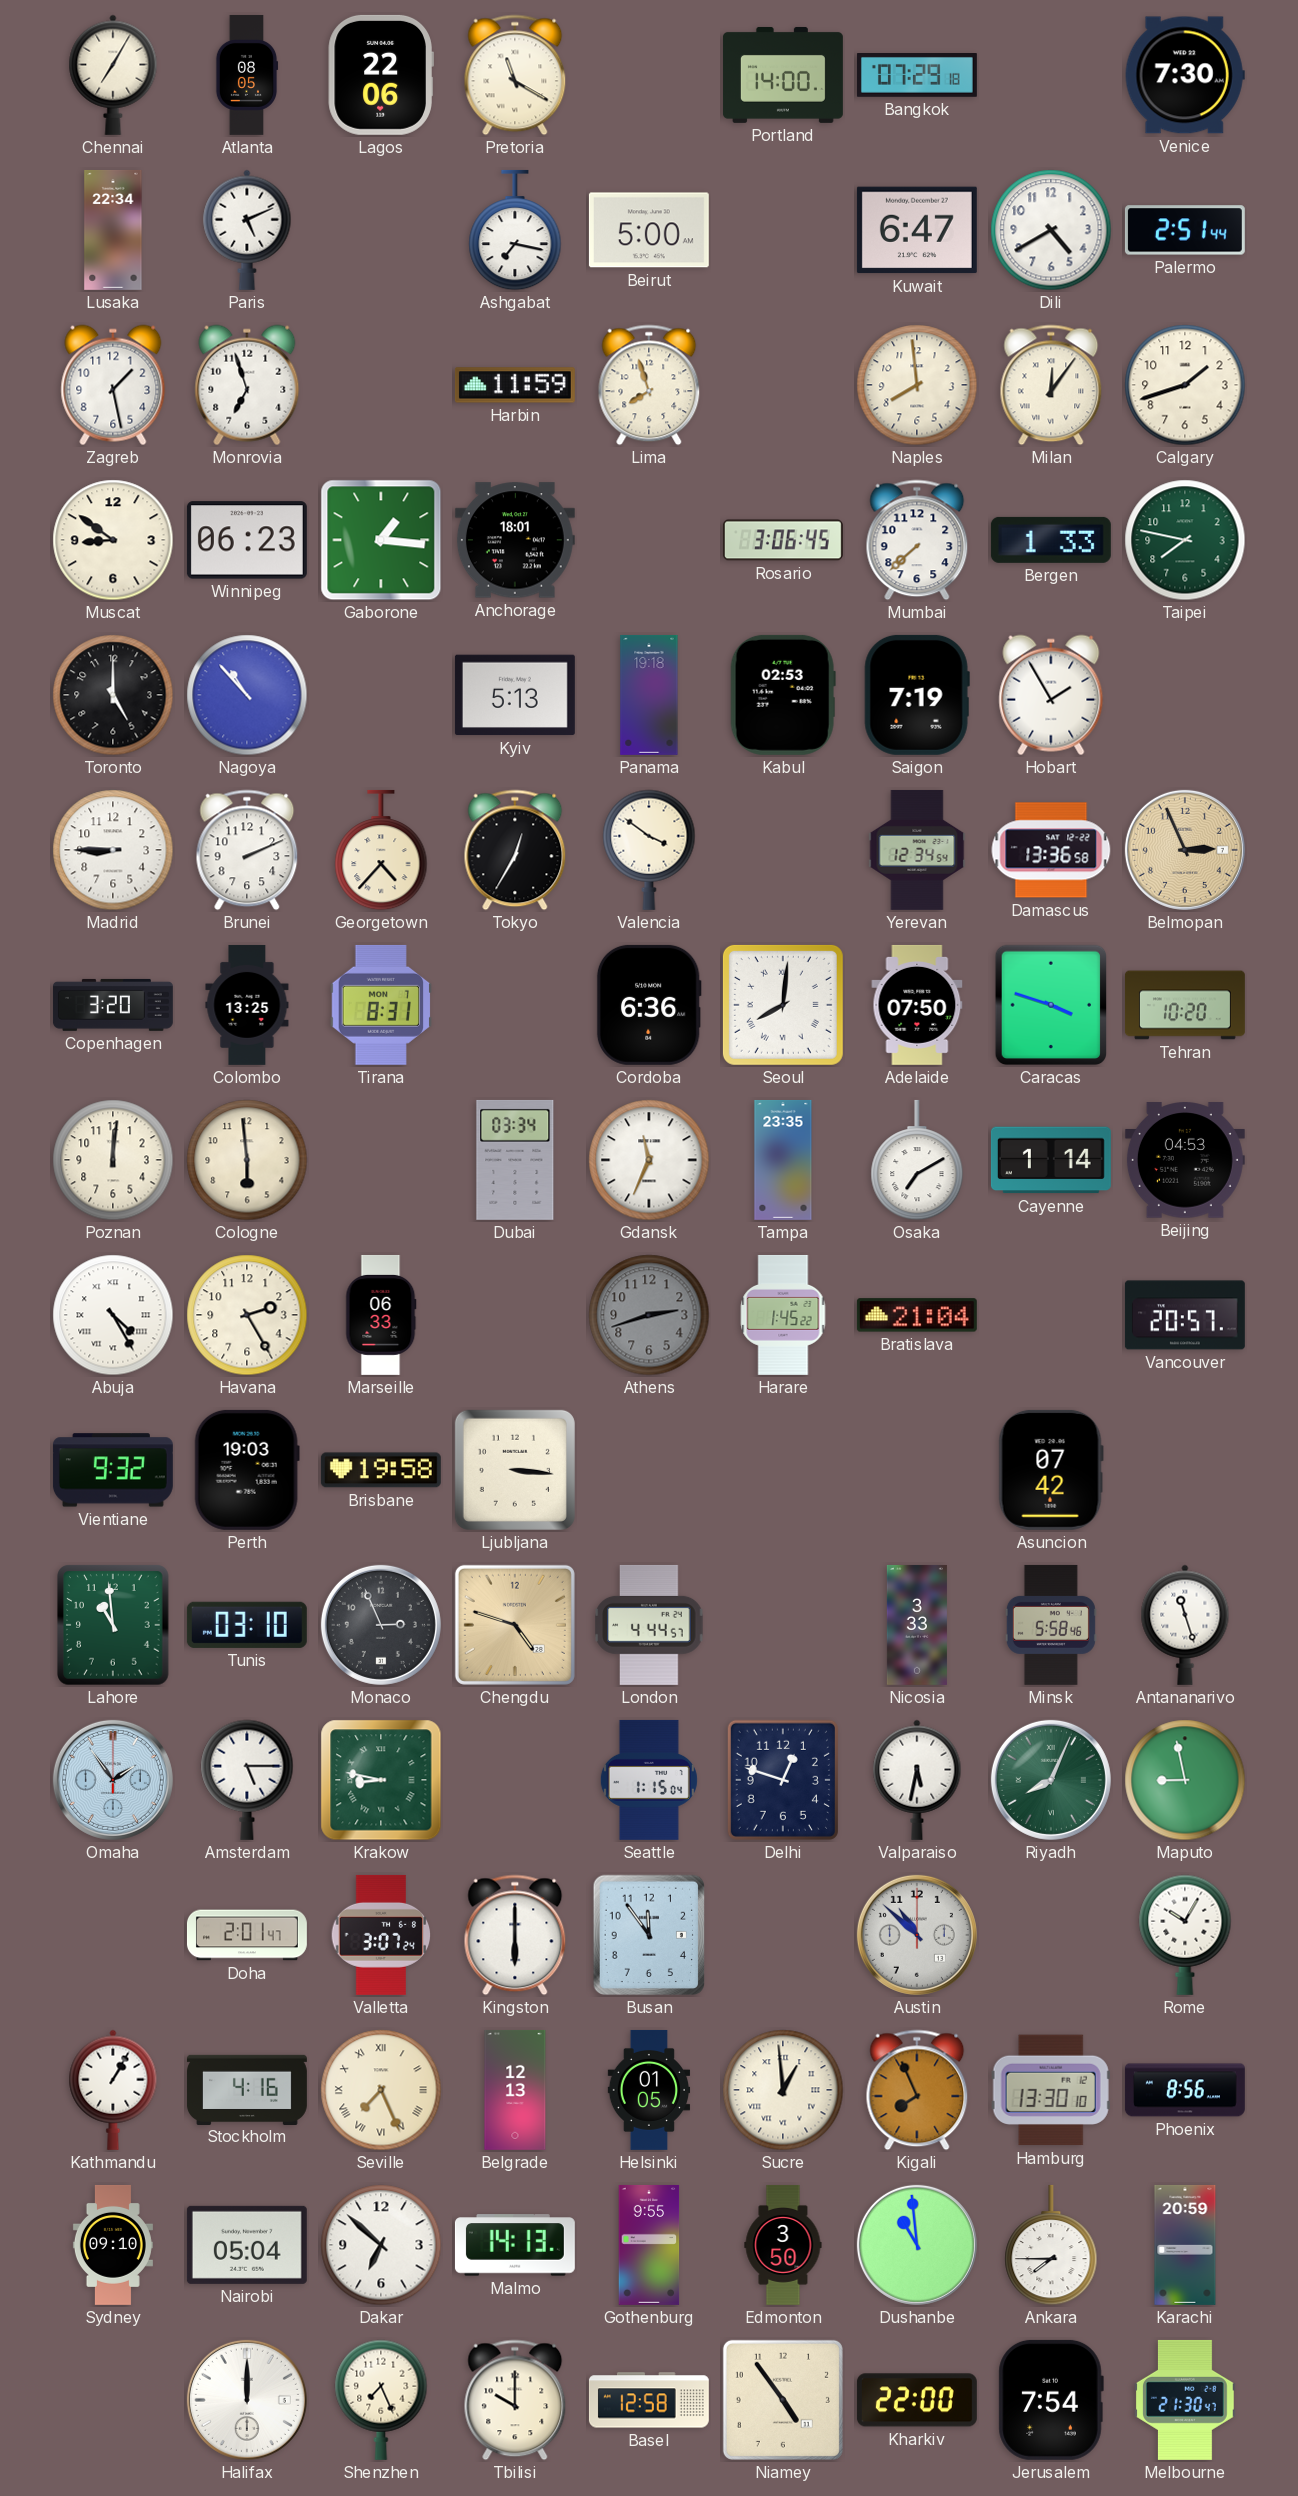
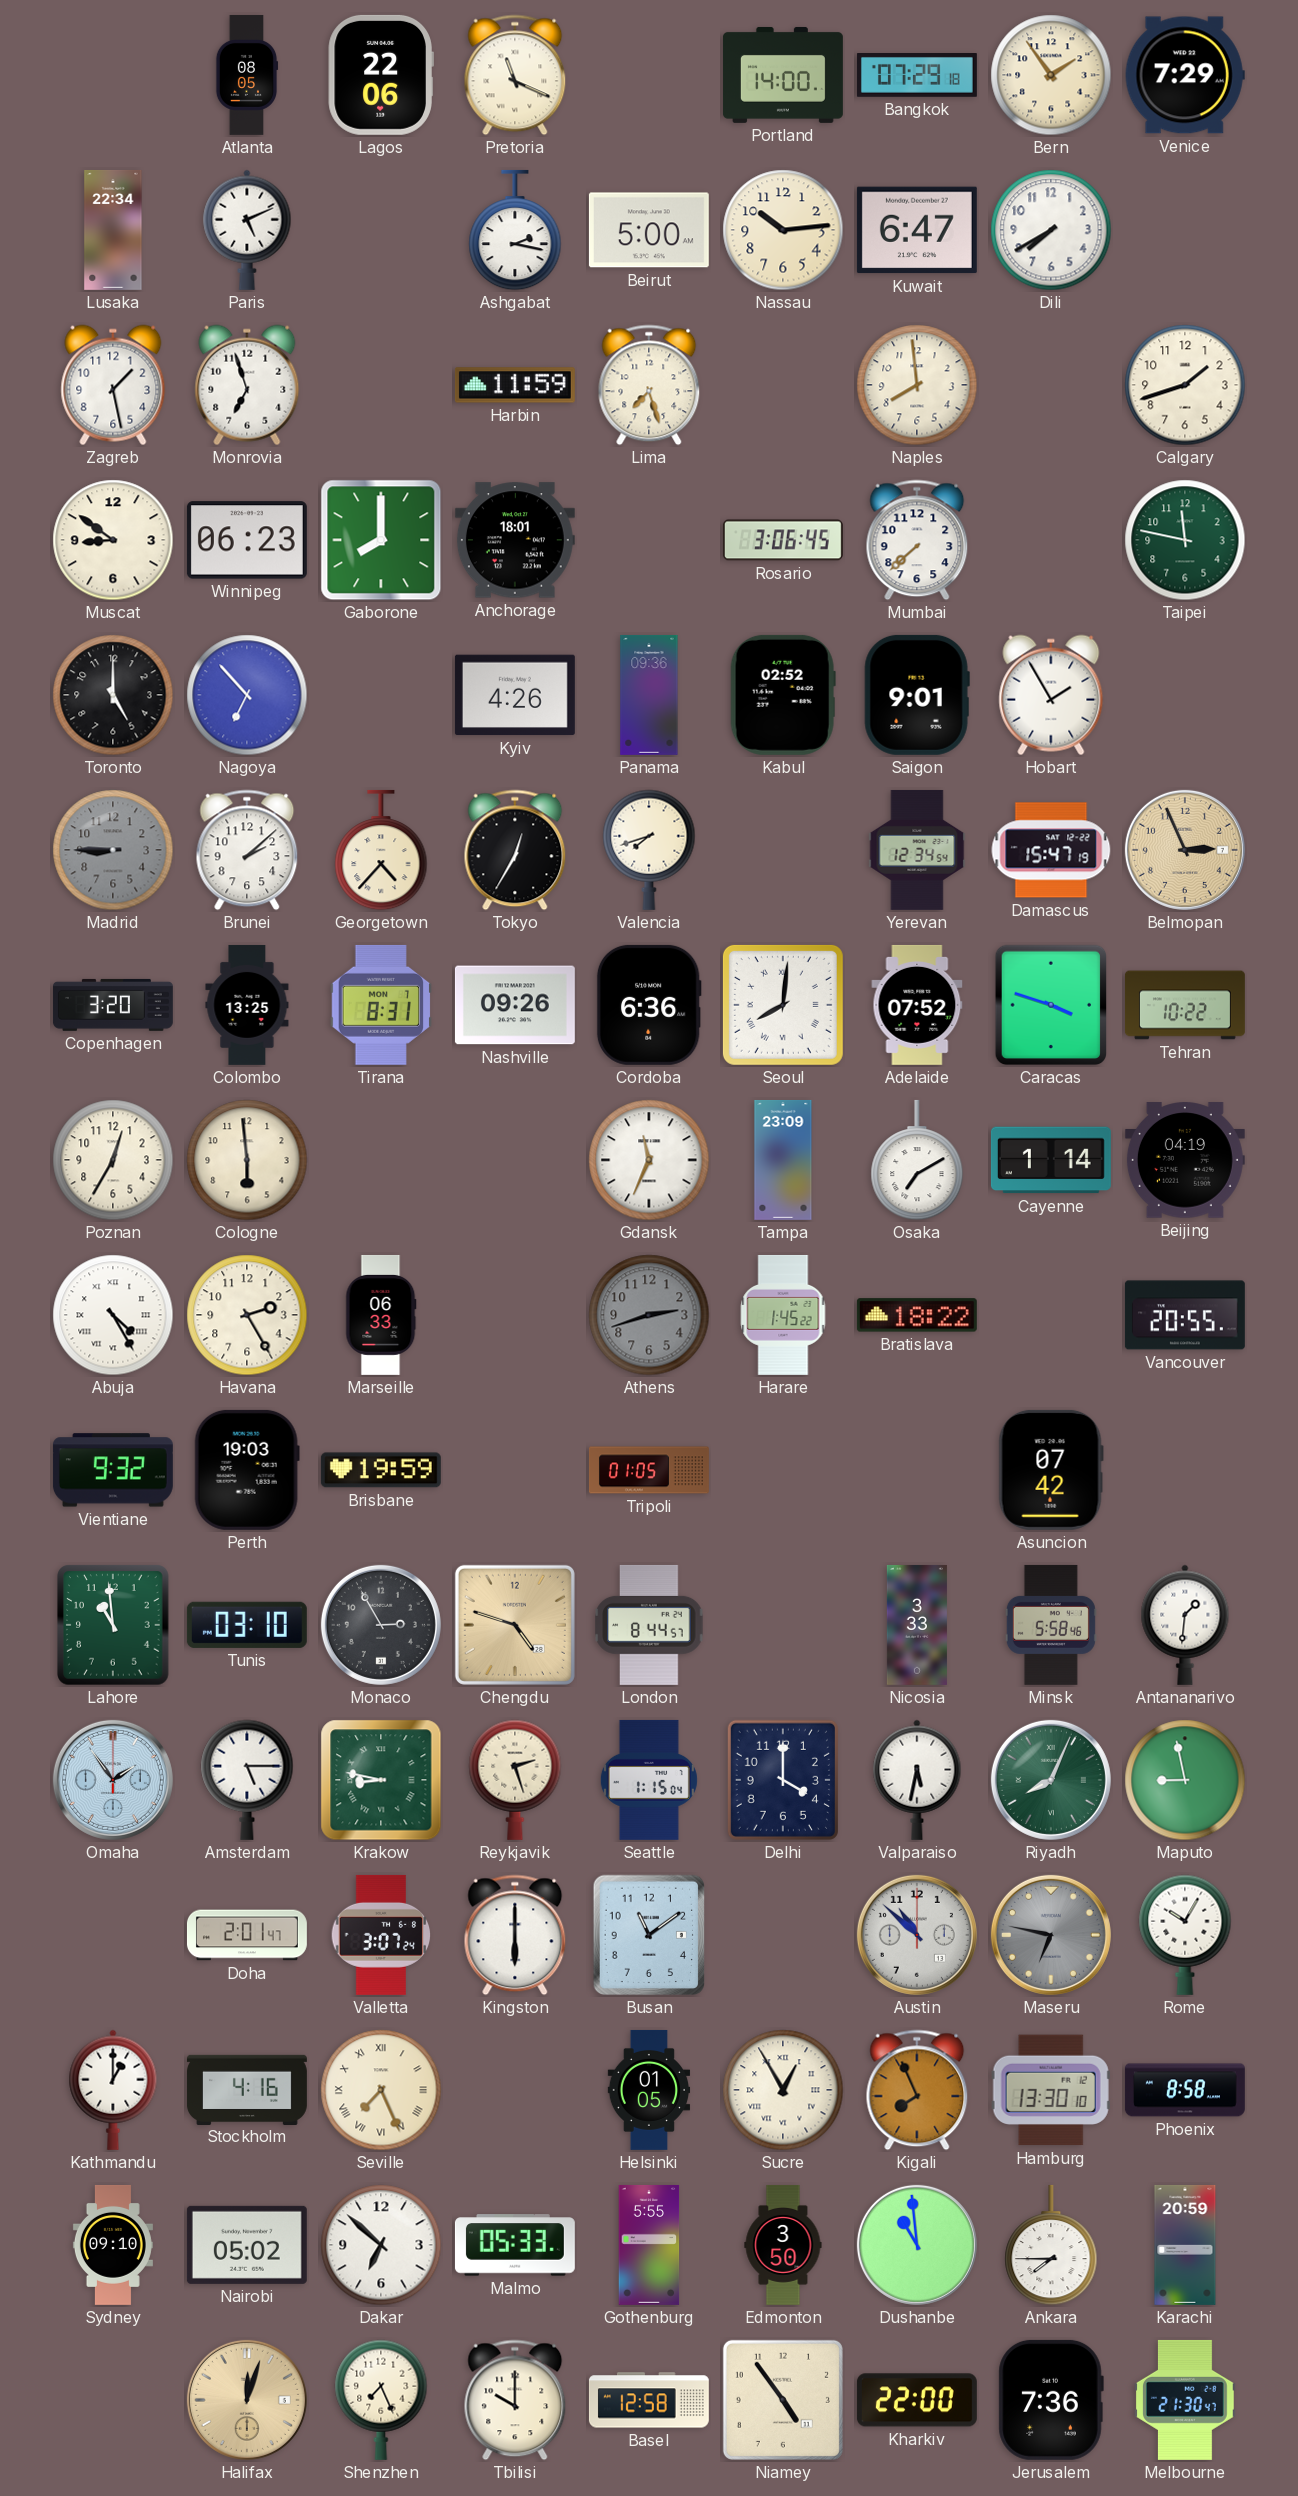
Chennai: 7:05 -> none
Pretoria: 11:20 -> 11:19
Bern: none -> 1:54
Venice: 7:30 -> 7:29
Ashgabat: 7:17 -> 2:17
Nassau: none -> 10:14
Dili: 4:40 -> 7:40
Palermo: 2:51 -> none
Lima: 7:57 -> 7:27
Milan: 12:06 -> none
Gaborone: 1:16 -> 8:00
Bergen: 1:33 -> none
Taipei: 7:47 -> 11:47
Nagoya: 10:53 -> 6:53
Kyiv: 5:13 -> 4:26
Panama: 19:18 -> 09:36
Kabul: 02:53 -> 02:52
Saigon: 7:19 -> 9:01
Madrid dial: white -> grey
Brunei: 2:11 -> 2:08
Valencia: 3:51 -> 7:42
Damascus: 13:36 -> 15:47
Nashville: none -> 09:26
Adelaide: 07:50 -> 07:52
Tehran: 10:20 -> 10:22
Poznan: 12:01 -> 12:35
Dubai: 03:34 -> none
Tampa: 23:35 -> 23:09
Beijing: 04:53 -> 04:19
Bratislava: 21:04 -> 18:22
Vancouver: 20:57 -> 20:55
Brisbane: 19:58 -> 19:59
Ljubljana: 3:16 -> none
Tripoli: none -> 01:05
Monaco: 2:56 -> 2:55
London: 4:44 -> 8:44
Antananarivo: 11:27 -> 1:31
Reykjavik: none -> 2:27
Delhi: 12:48 -> 4:00
Busan: 11:54 -> 11:09
Maseru: none -> 6:47
Kathmandu: 1:05 -> 1:00
Belgrade: 12:13 -> none
Sucre: 12:59 -> 12:55
Phoenix: 8:56 -> 8:58
Nairobi: 05:04 -> 05:02
Malmo: 14:13 -> 05:33
Gothenburg: 9:55 -> 5:55
Halifax: 12:00 -> 12:03
Halifax dial: white -> champagne
Jerusalem: 7:54 -> 7:36
